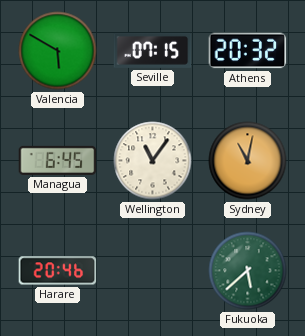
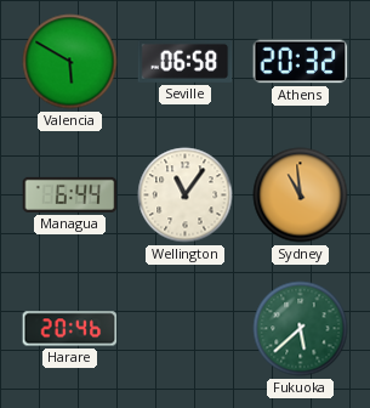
Seville: 07:15 -> 06:58
Managua: 6:45 -> 6:44
Sydney: 11:02 -> 10:59
